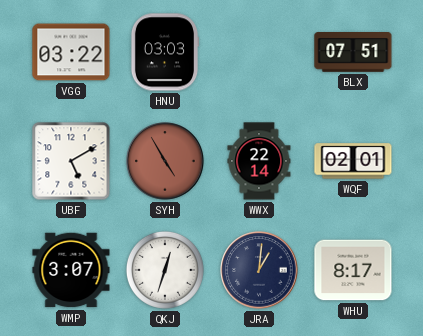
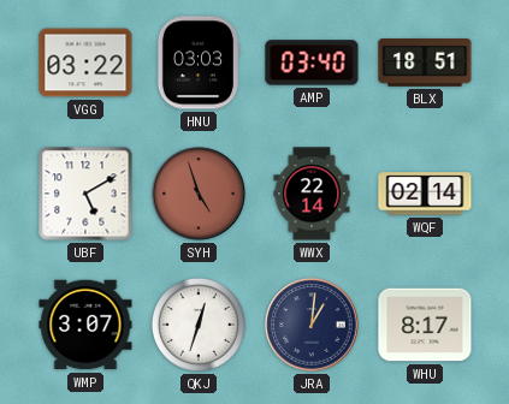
AMP: none -> 03:40
BLX: 07:51 -> 18:51
SYH: 4:55 -> 4:57
WQF: 02:01 -> 02:14
